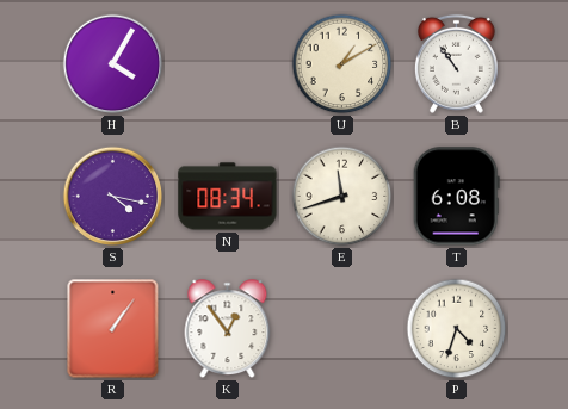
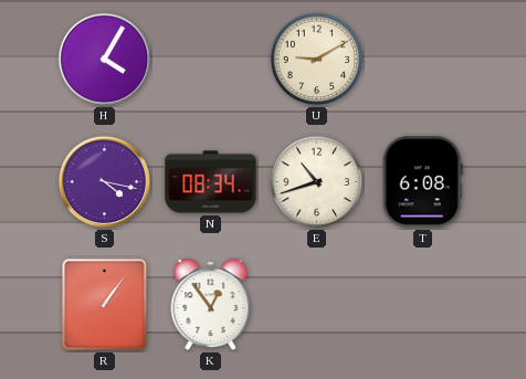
U: 1:10 -> 9:10
B: 10:54 -> none
E: 11:42 -> 10:42
P: 4:33 -> none
